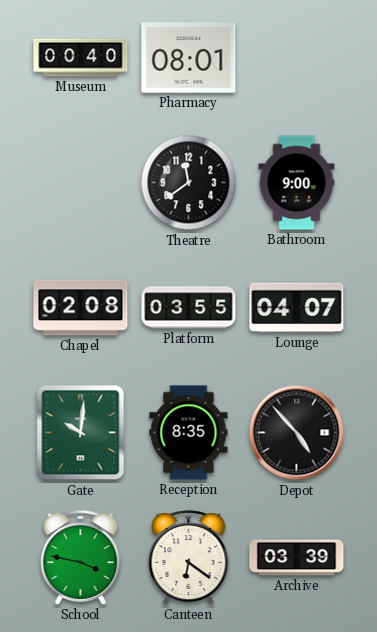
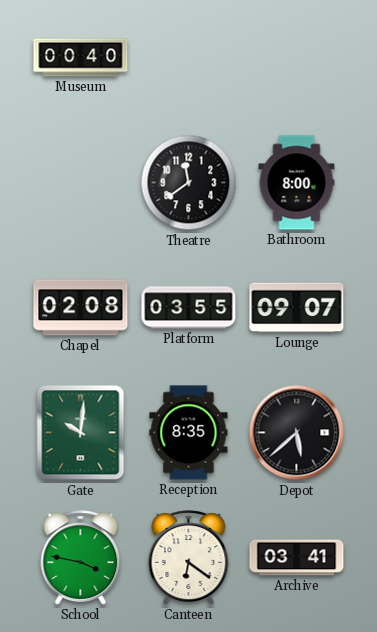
Pharmacy: 08:01 -> none
Bathroom: 9:00 -> 8:00
Lounge: 04:07 -> 09:07
Depot: 4:53 -> 5:38
Archive: 03:39 -> 03:41
